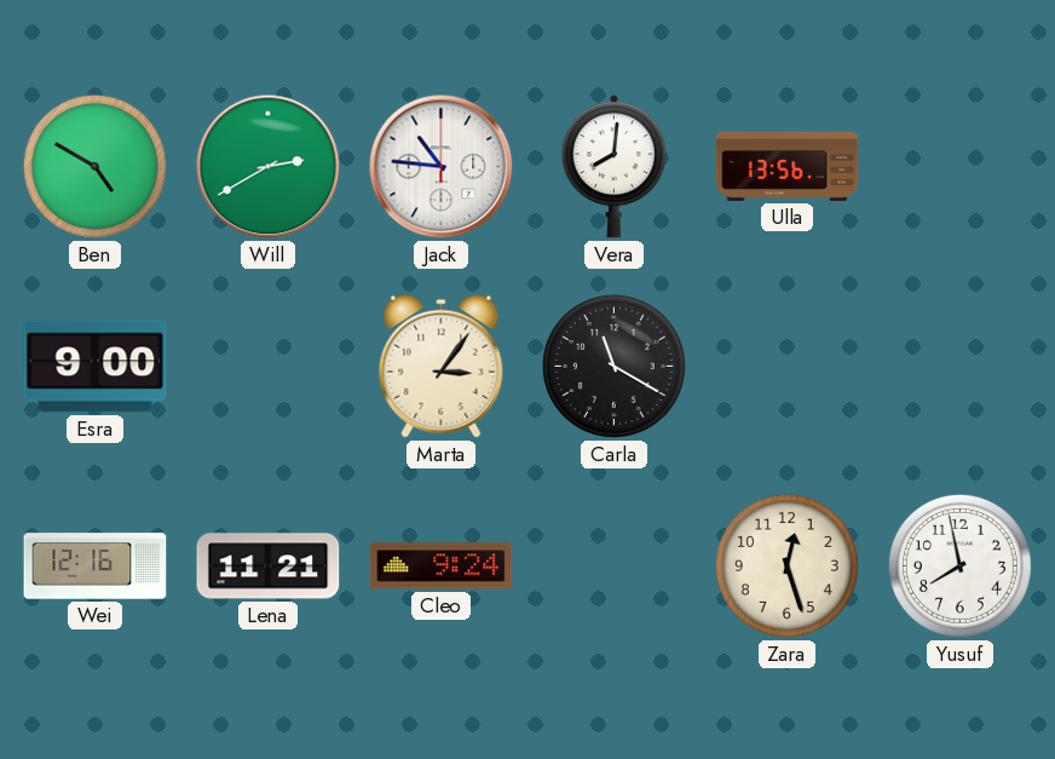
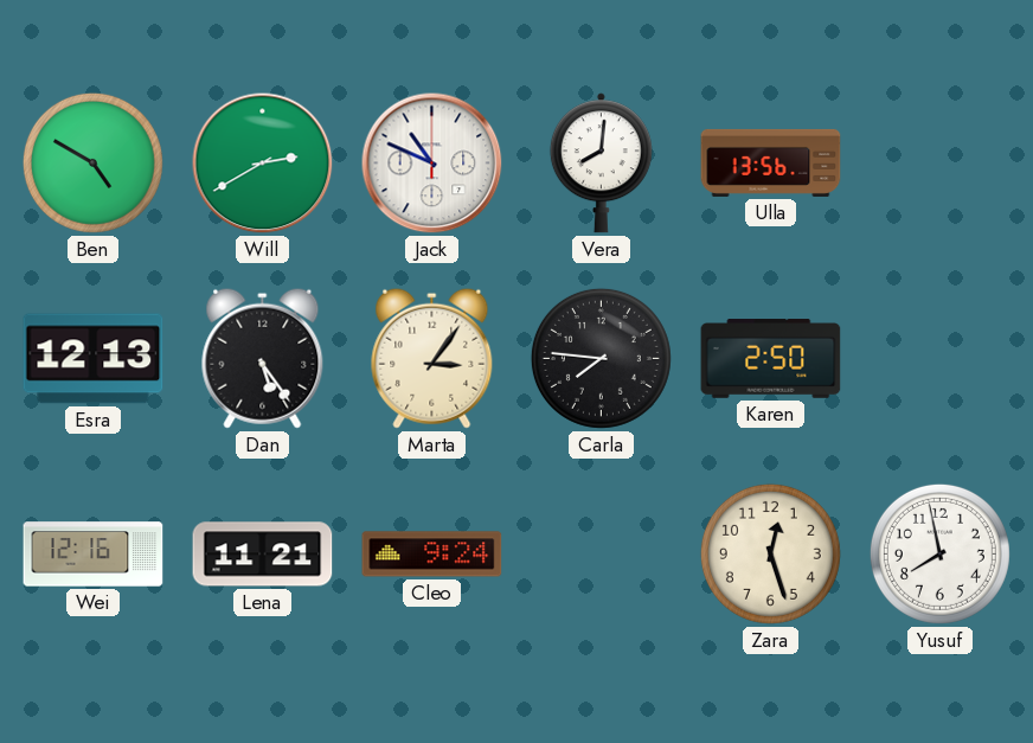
Jack: 10:46 -> 10:49
Esra: 9:00 -> 12:13
Dan: none -> 5:24
Carla: 11:20 -> 7:46
Karen: none -> 2:50
